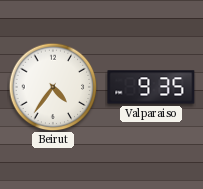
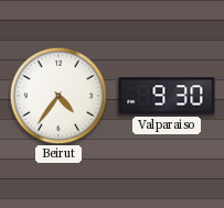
Valparaiso: 9:35 -> 9:30
